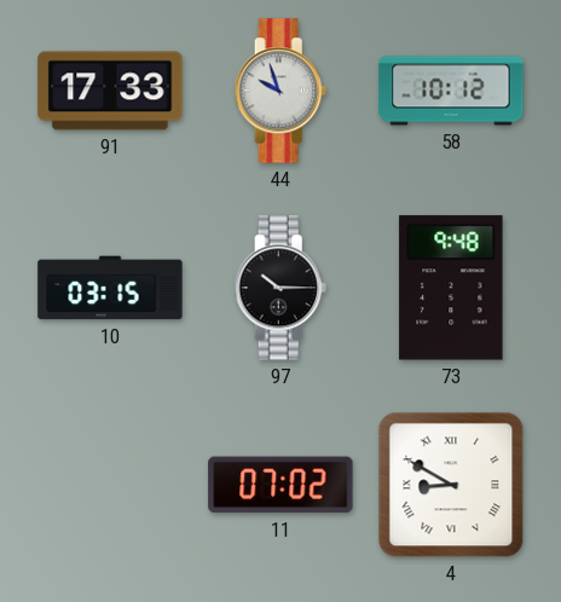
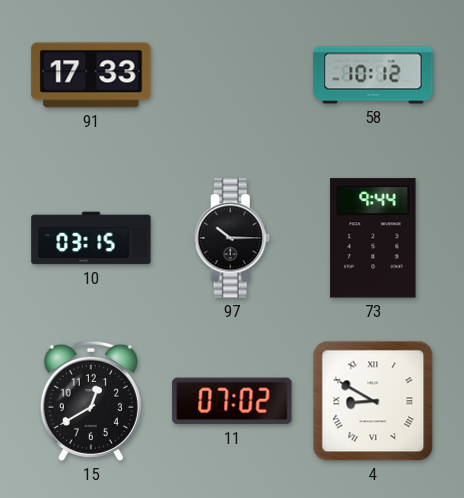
44: 9:57 -> none
73: 9:48 -> 9:44
15: none -> 12:40
